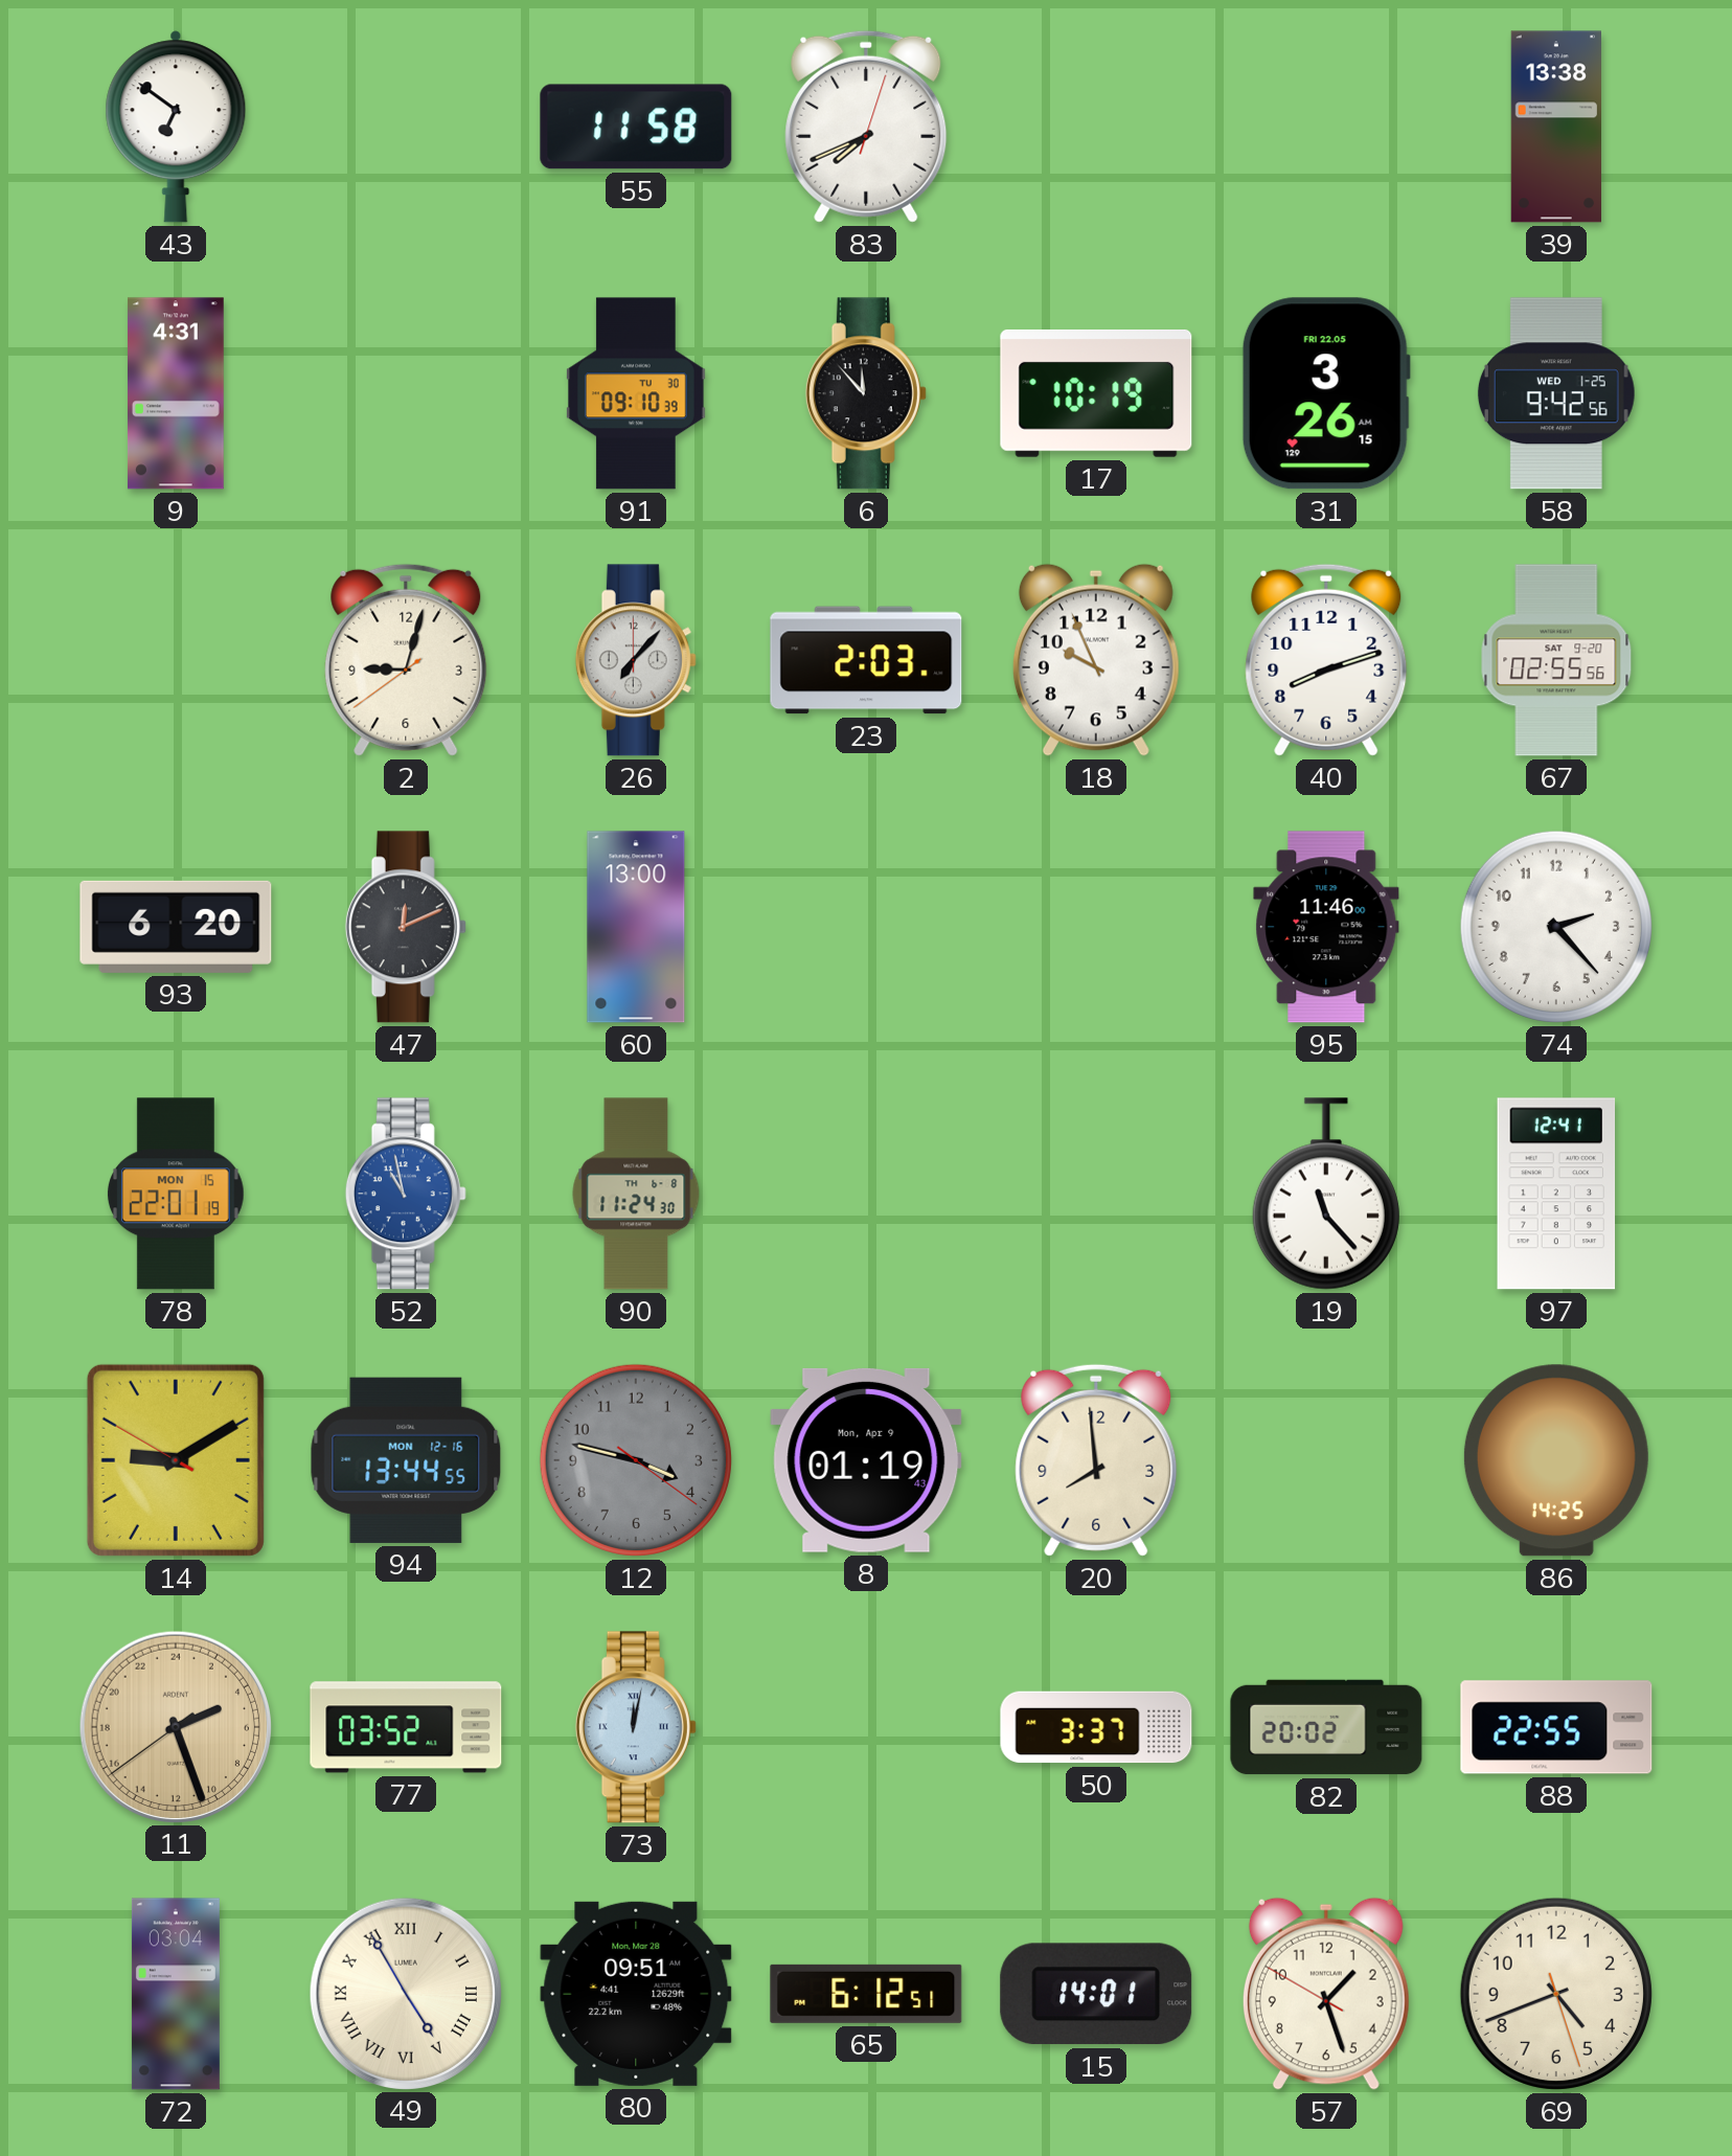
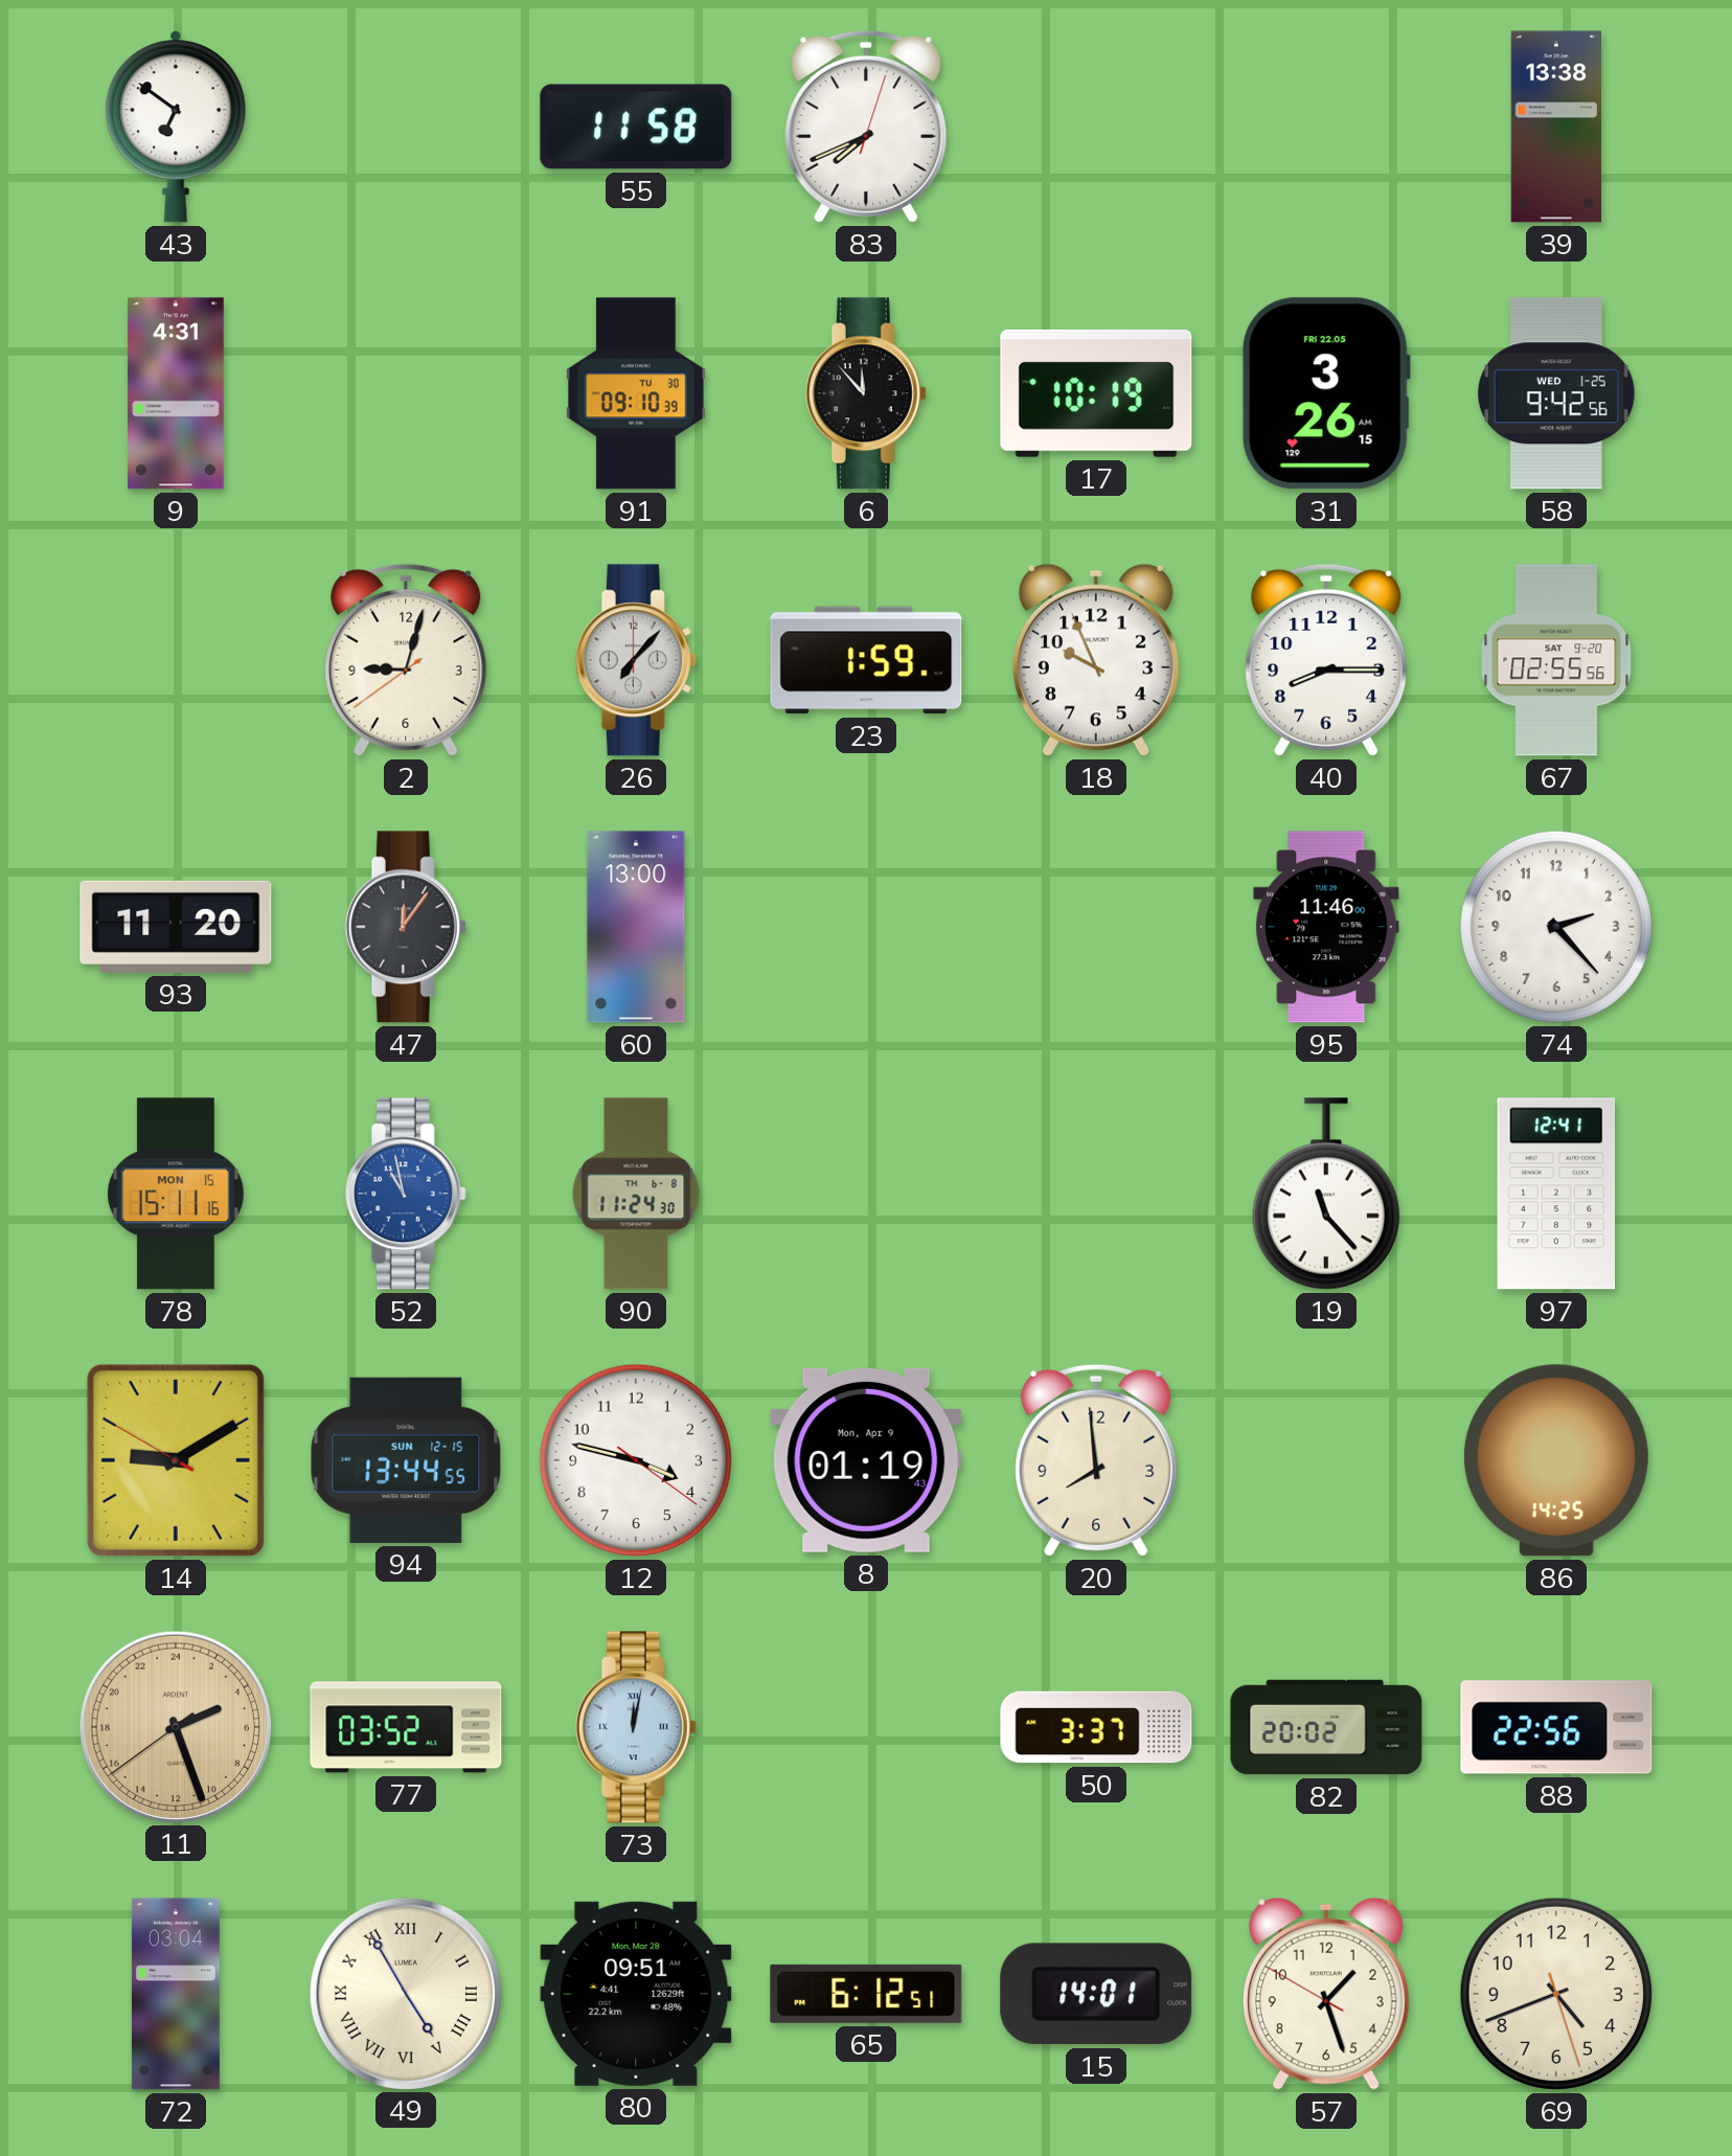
23: 2:03 -> 1:59
40: 8:12 -> 8:15
93: 6:20 -> 11:20
47: 12:11 -> 12:06
78: 22:01 -> 15:11
94 date: MON 12-16 -> SUN 12-15
12 dial: grey -> white
88: 22:55 -> 22:56
